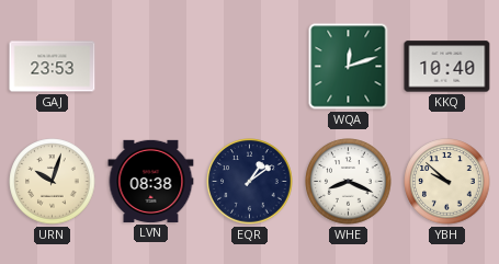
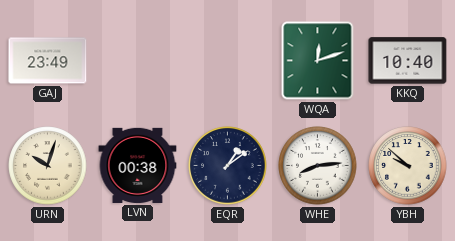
GAJ: 23:53 -> 23:49
LVN: 08:38 -> 00:38
WHE: 8:19 -> 8:14
